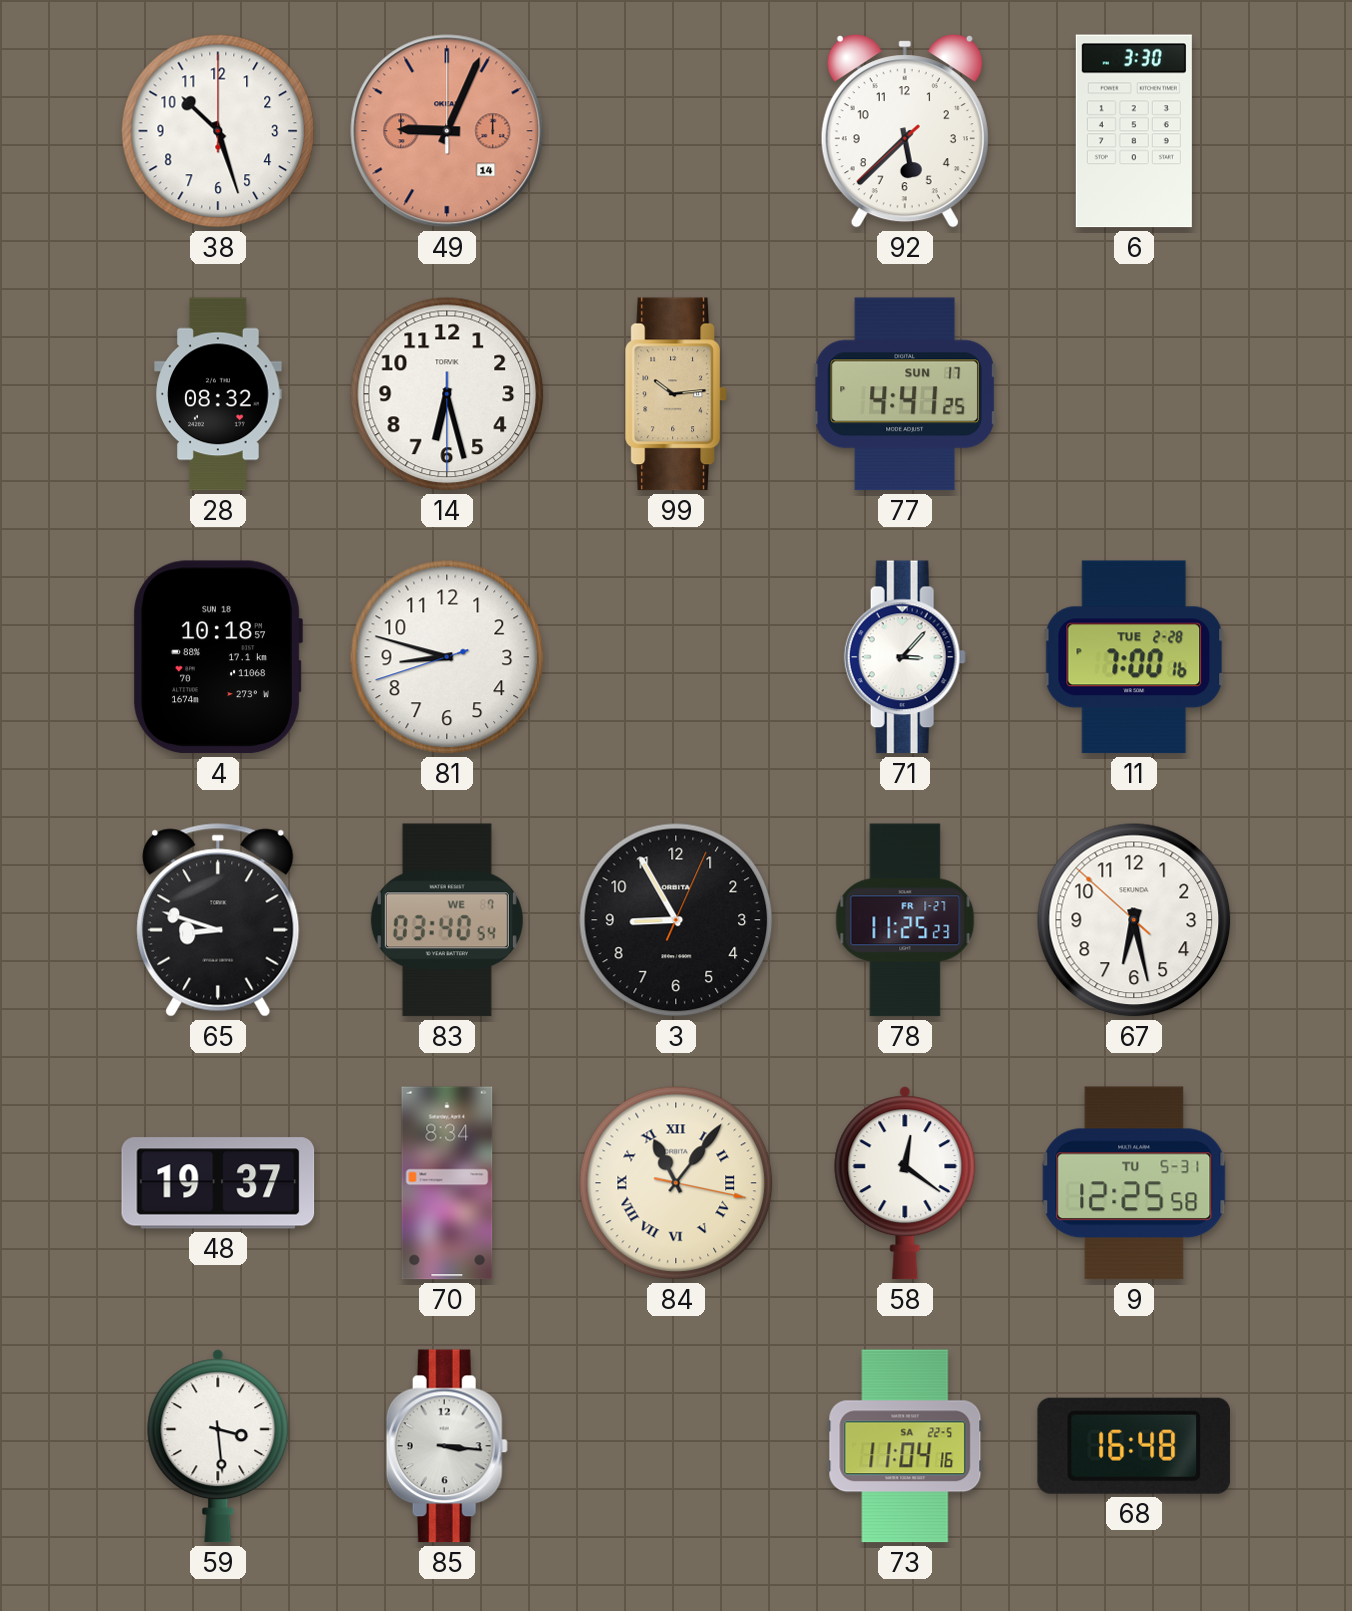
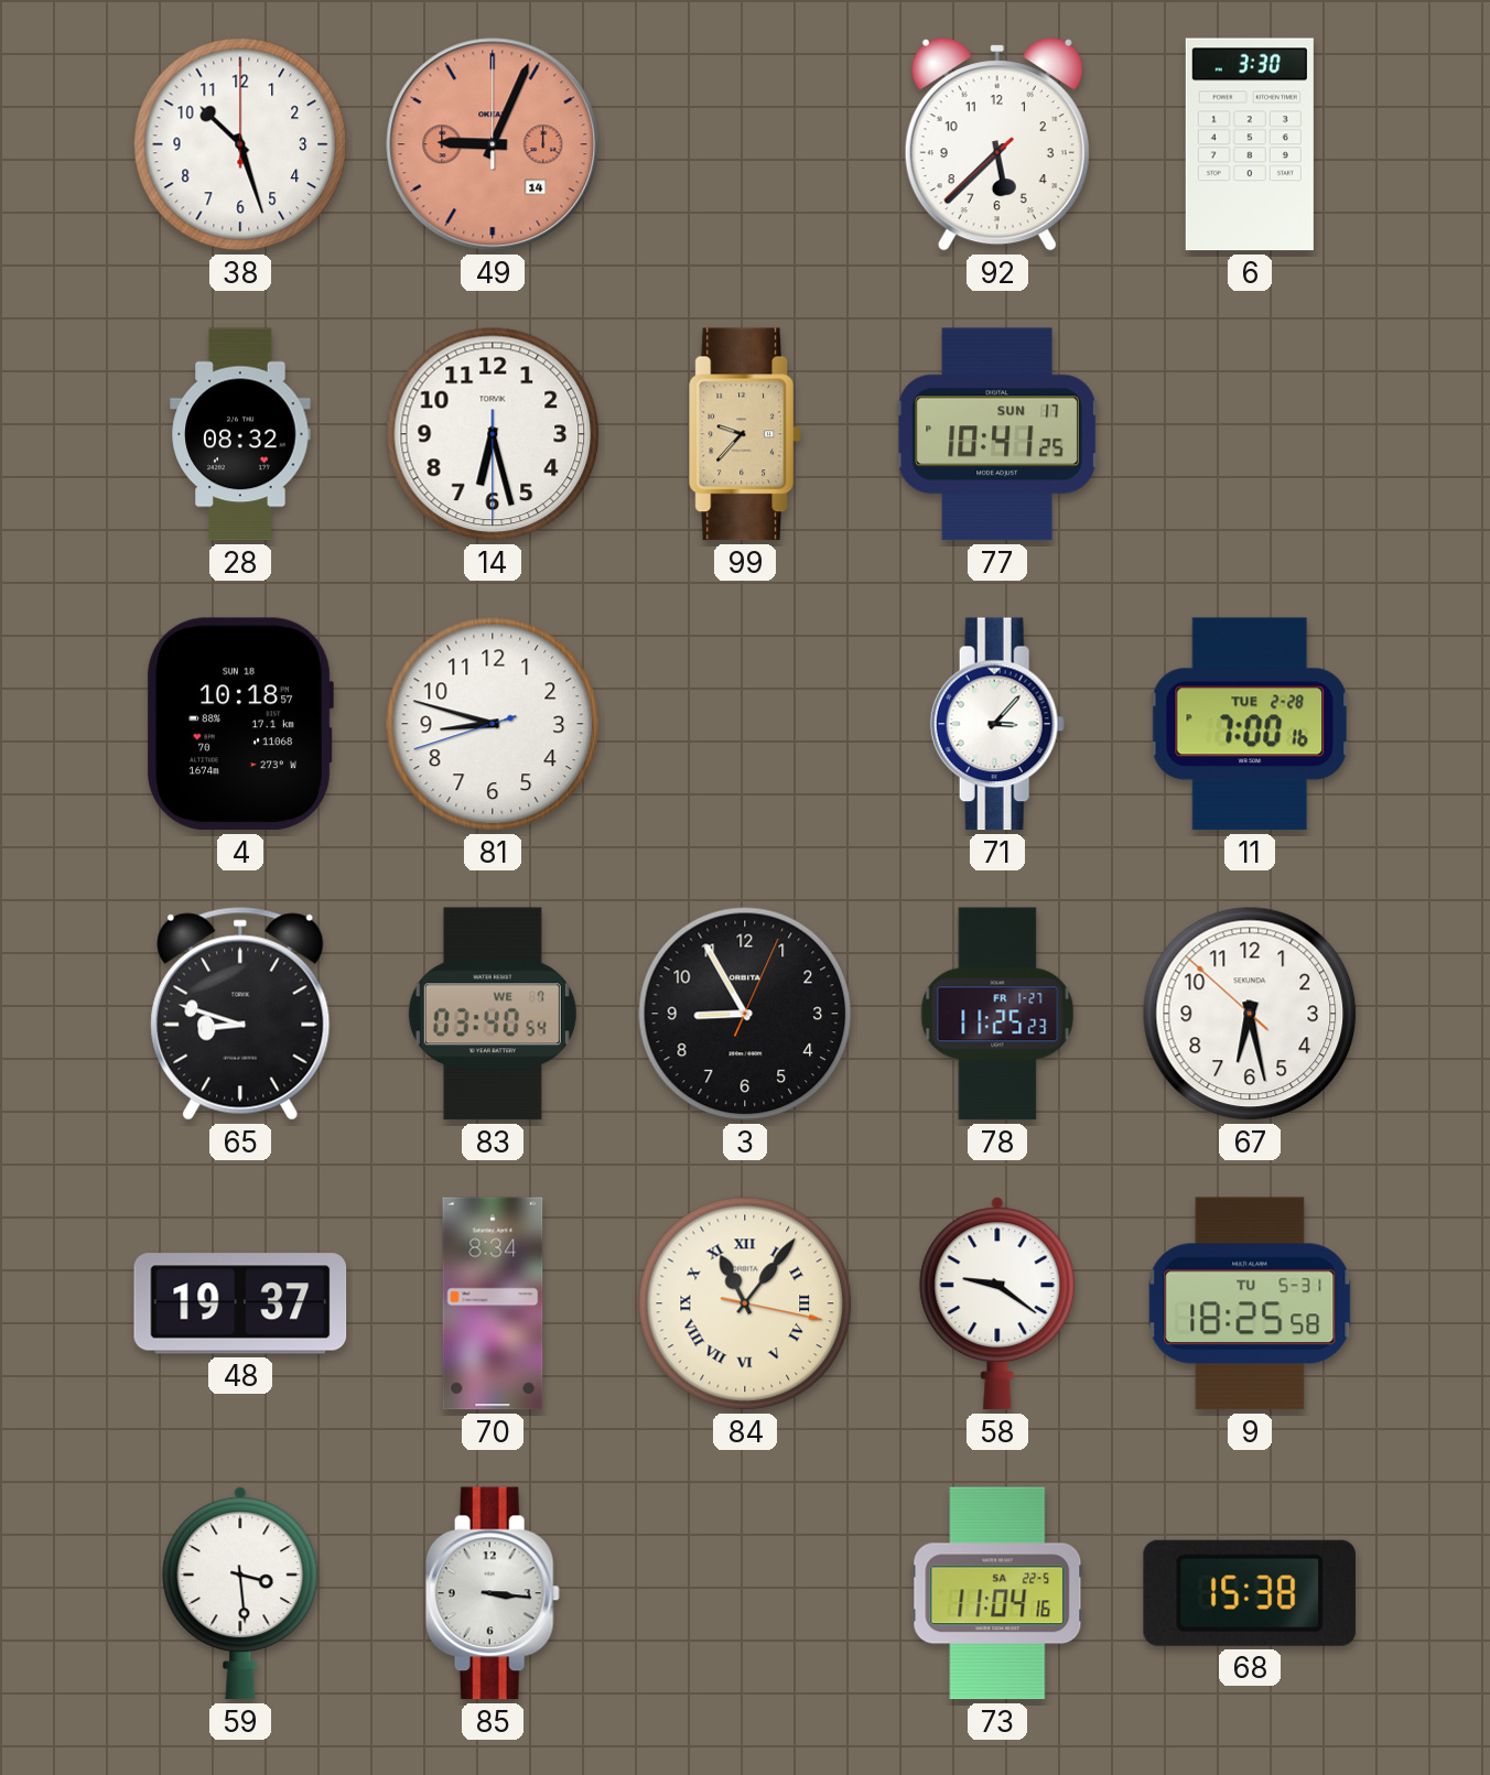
99: 10:14 -> 9:37
77: 4:41 -> 10:41
58: 12:21 -> 9:21
9: 12:25 -> 18:25
68: 16:48 -> 15:38
